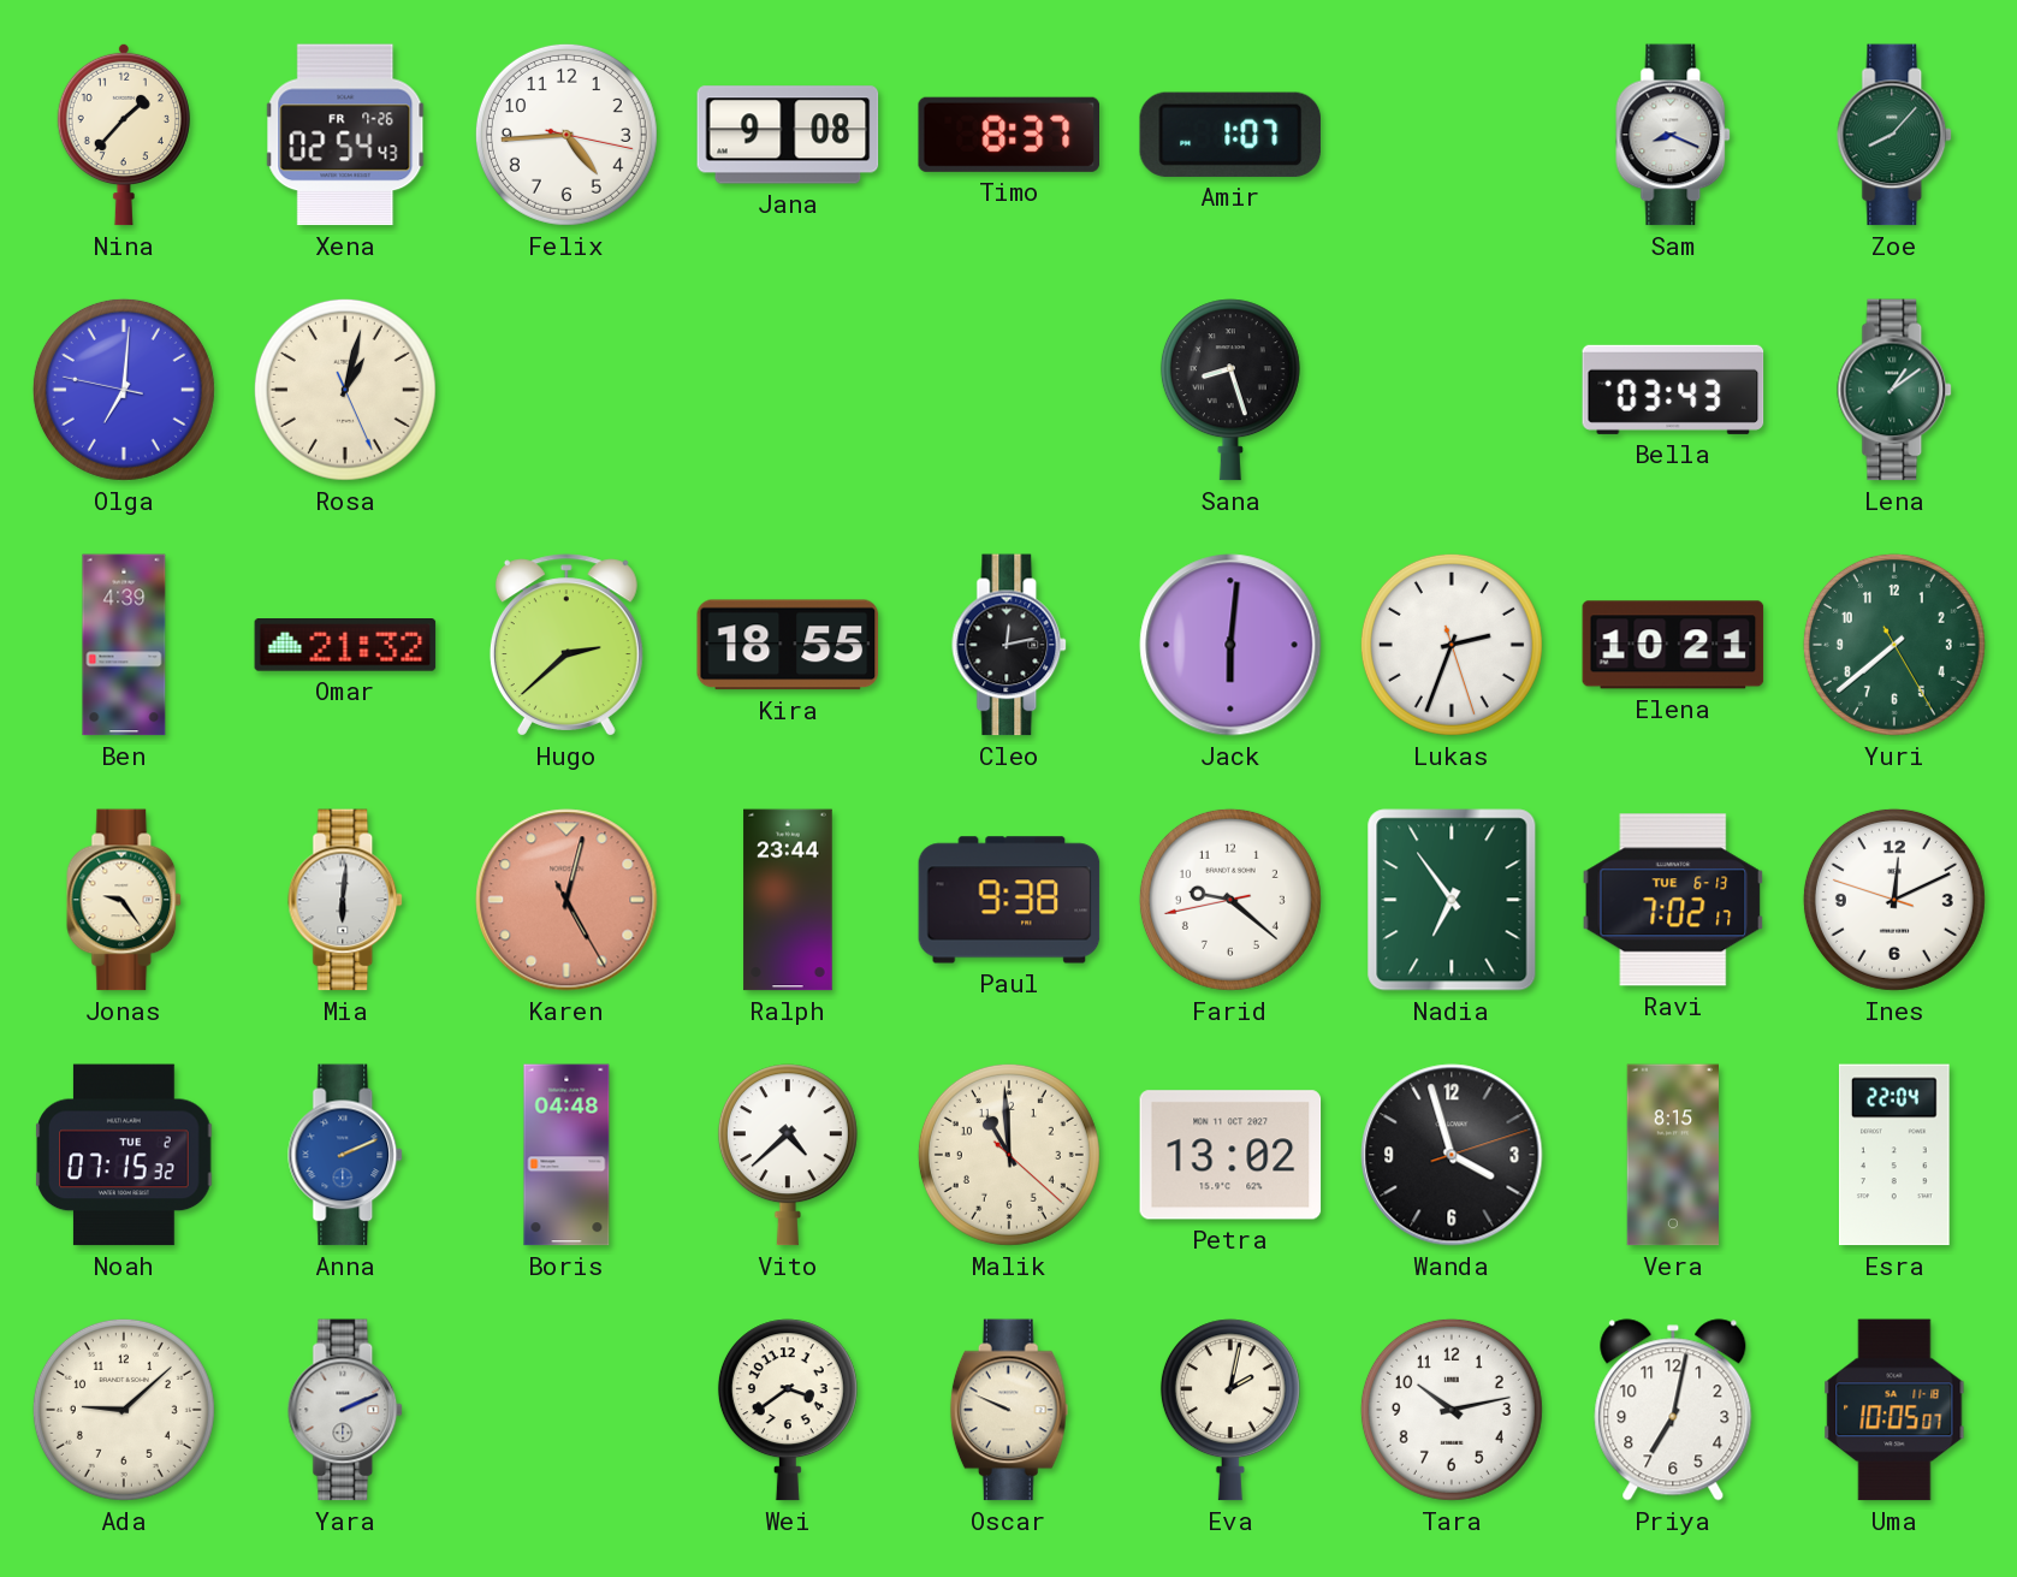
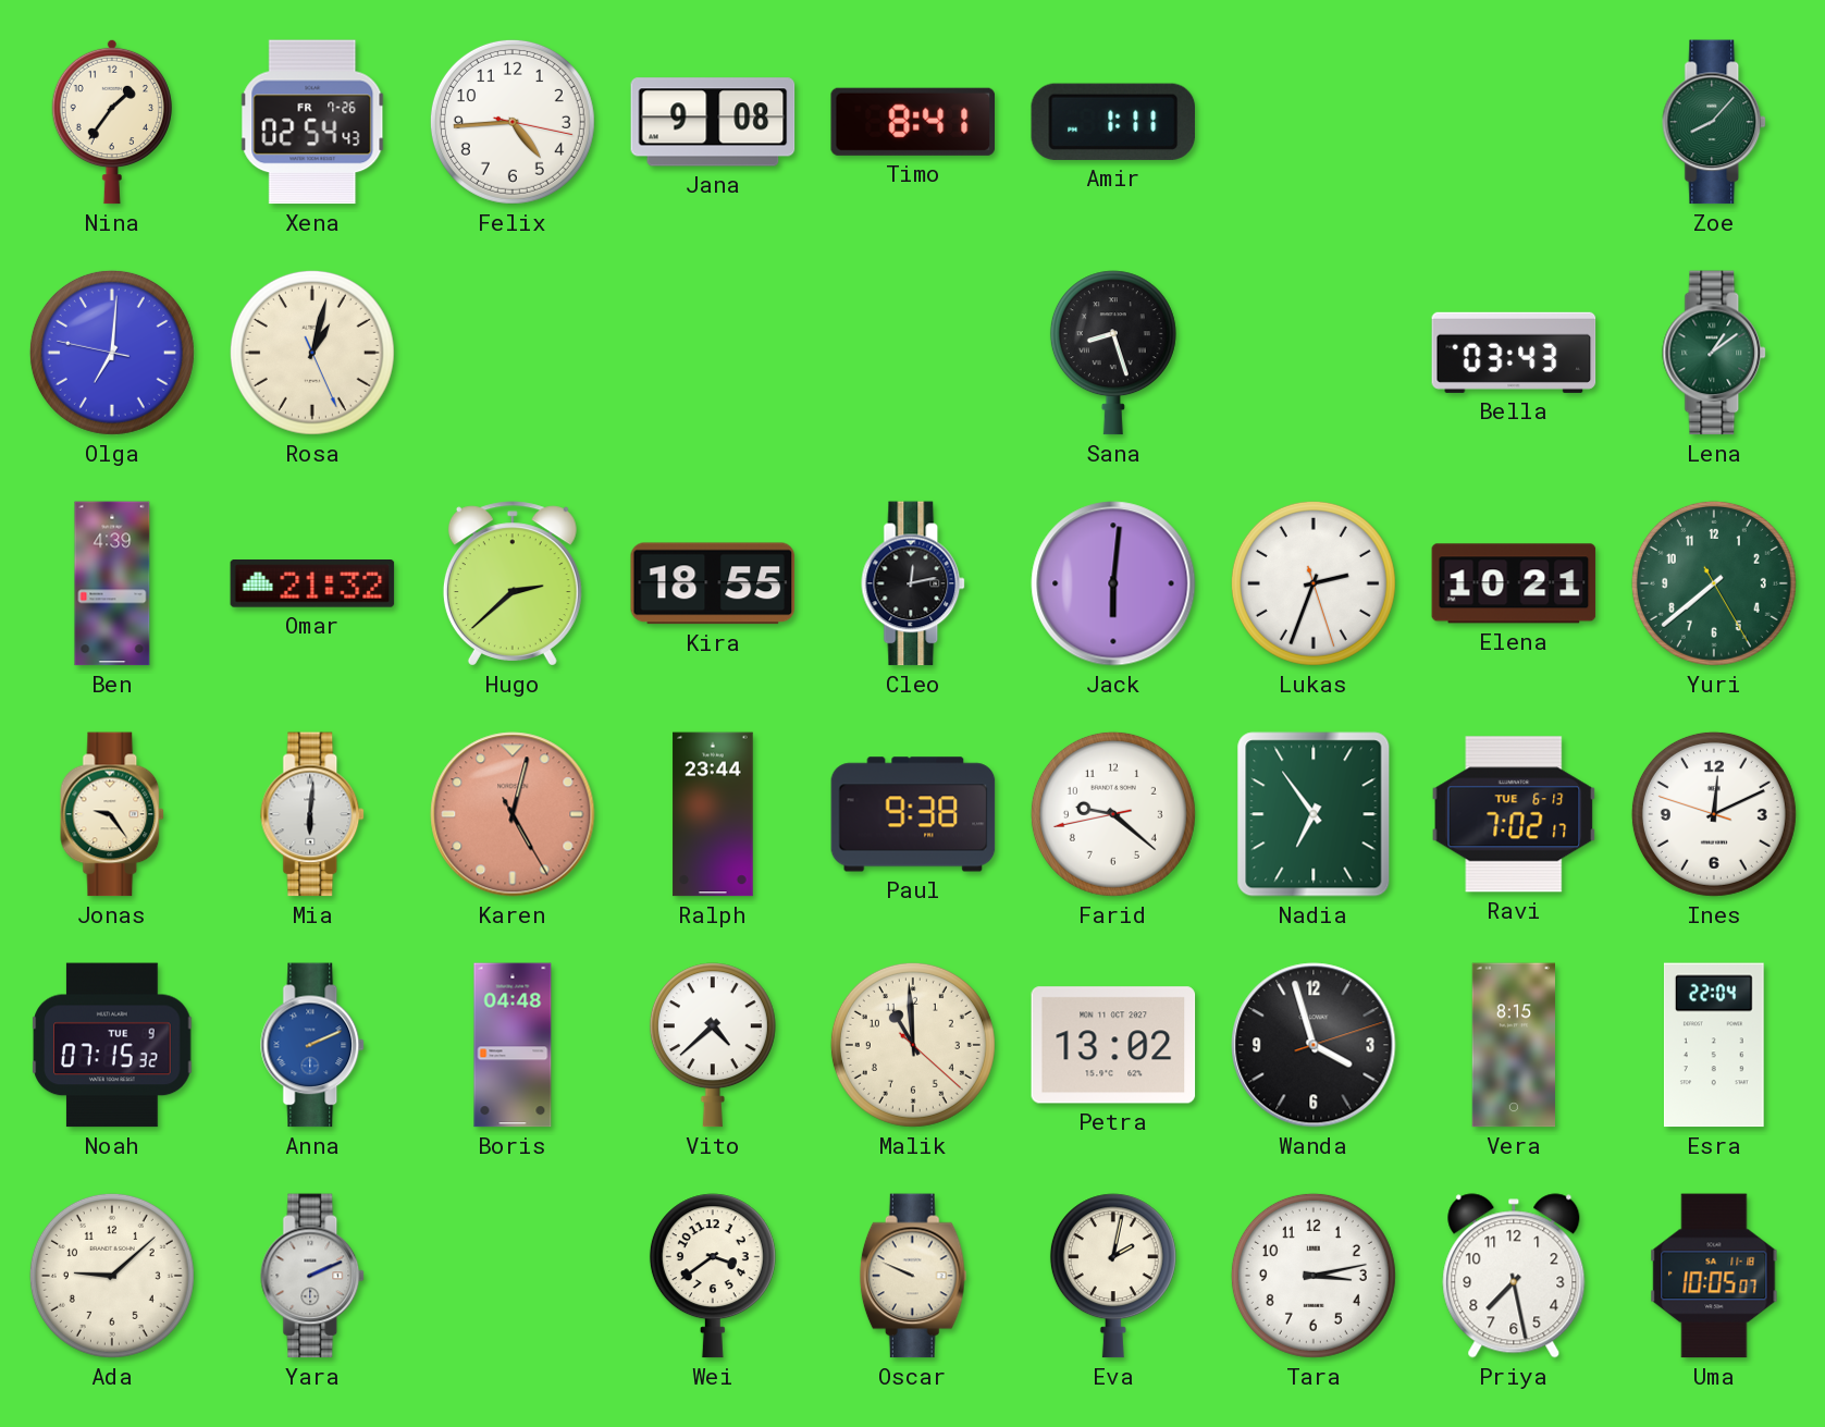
Nina: 1:37 -> 1:36
Timo: 8:37 -> 8:41
Amir: 1:07 -> 1:11
Sam: 8:19 -> none
Noah date: TUE 2 -> TUE 9
Tara: 10:13 -> 3:13
Priya: 7:02 -> 7:28
